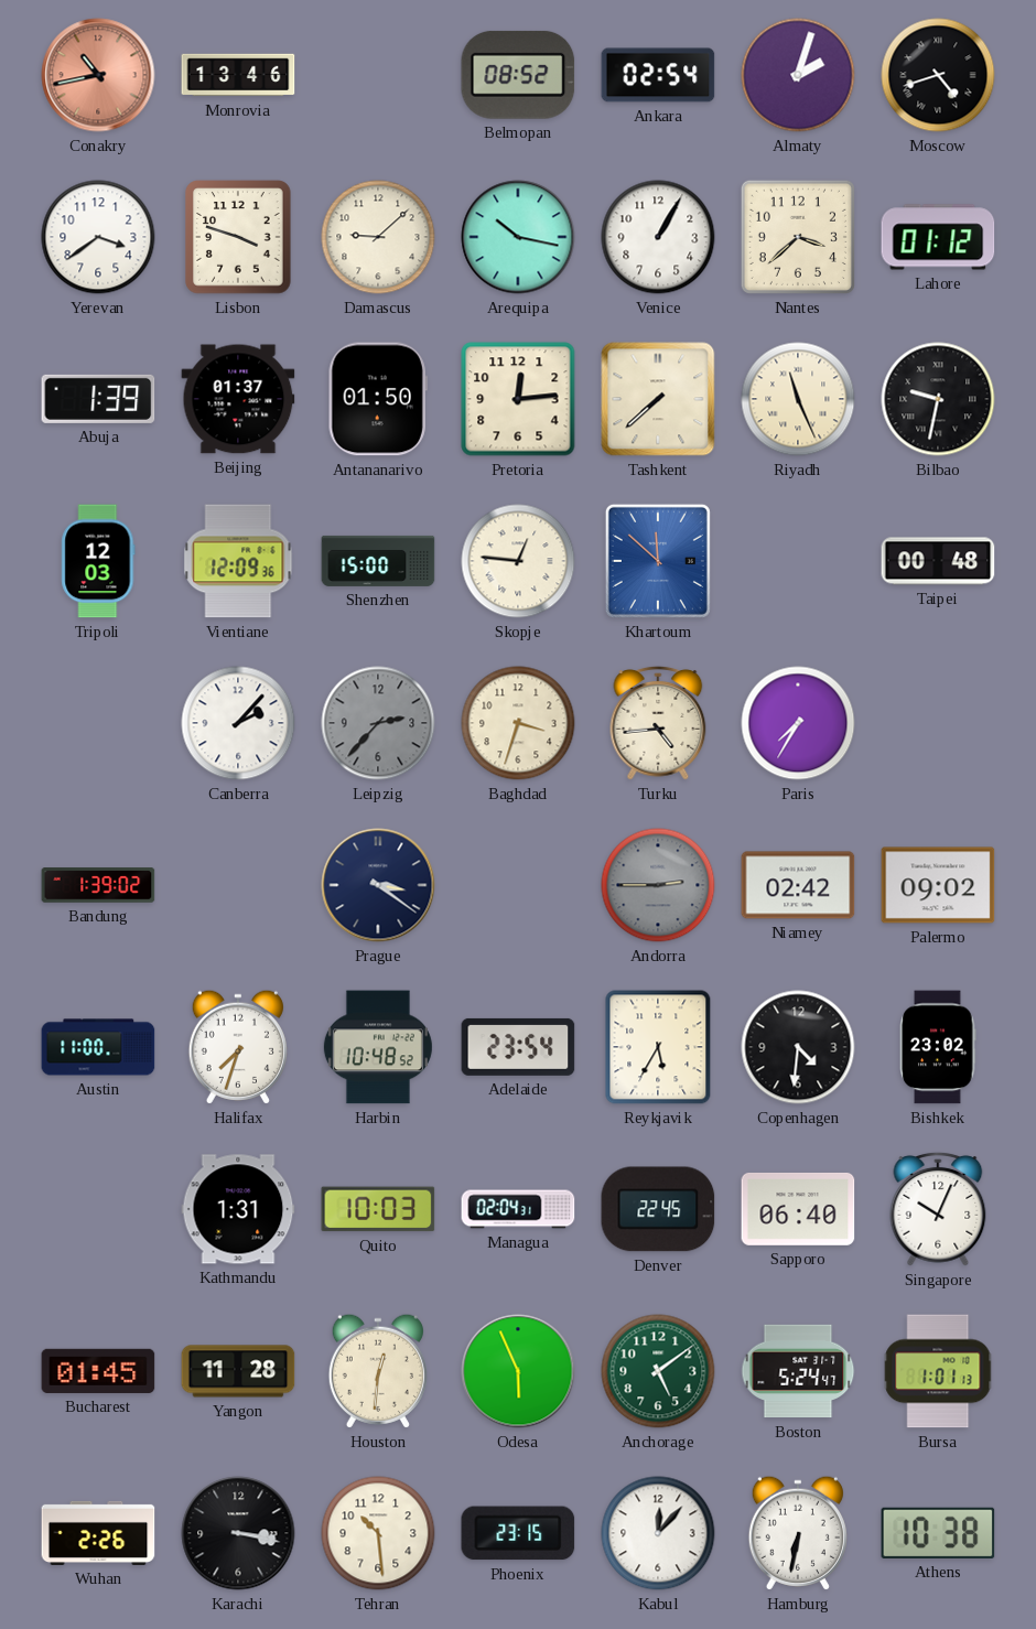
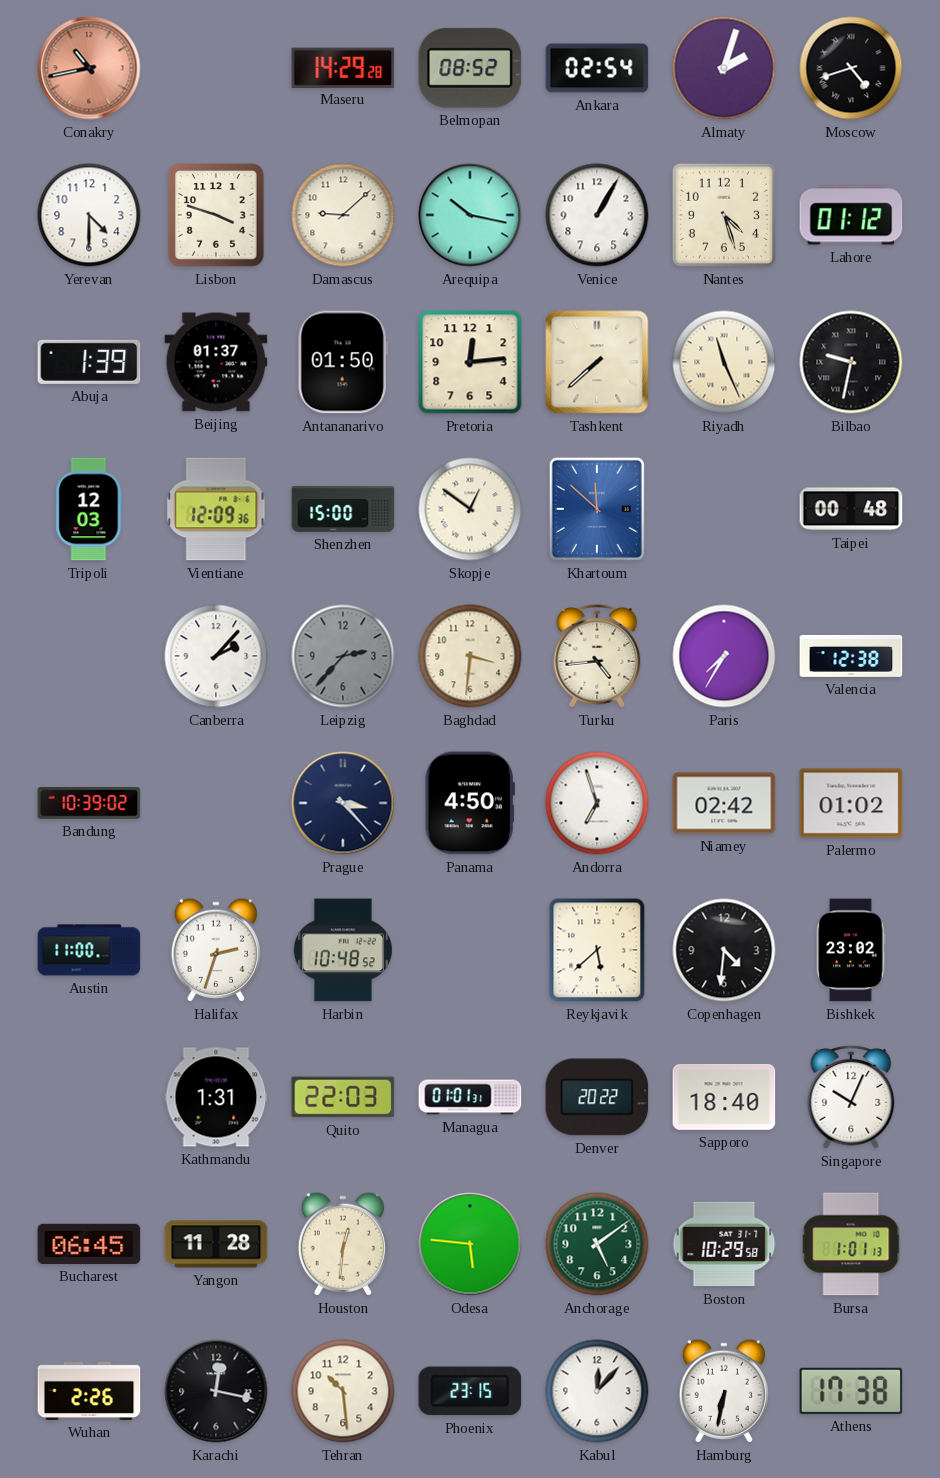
Monrovia: 13:46 -> none
Maseru: none -> 14:29
Yerevan: 3:39 -> 4:30
Nantes: 3:38 -> 4:27
Skopje: 12:46 -> 12:51
Baghdad: 3:33 -> 3:31
Valencia: none -> 12:38
Bandung: 1:39 -> 10:39
Prague: 3:21 -> 3:23
Panama: none -> 4:50
Andorra: 2:45 -> 6:57
Andorra dial: grey -> white
Palermo: 09:02 -> 01:02
Halifax: 7:33 -> 2:33
Adelaide: 23:54 -> none
Reykjavik: 5:35 -> 5:38
Quito: 10:03 -> 22:03
Managua: 02:04 -> 01:01
Denver: 22:45 -> 20:22
Sapporo: 06:40 -> 18:40
Bucharest: 01:45 -> 06:45
Odesa: 5:56 -> 5:46
Boston: 5:24 -> 10:29
Karachi: 3:17 -> 12:17
Athens: 10:38 -> 17:38
